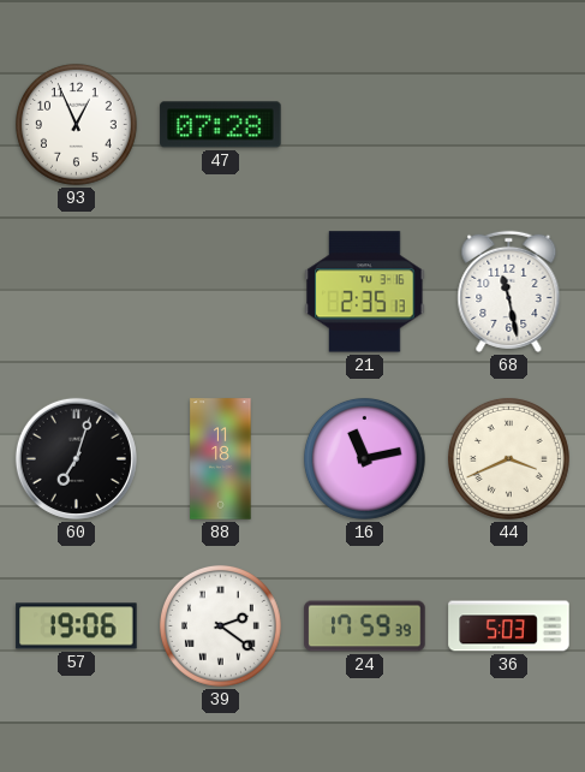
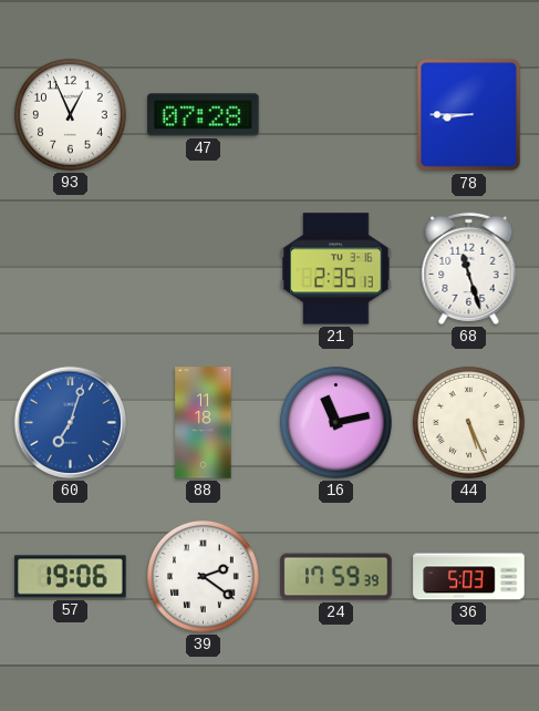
78: none -> 8:45
68: 11:28 -> 11:27
60 dial: black -> blue
44: 3:41 -> 5:26
